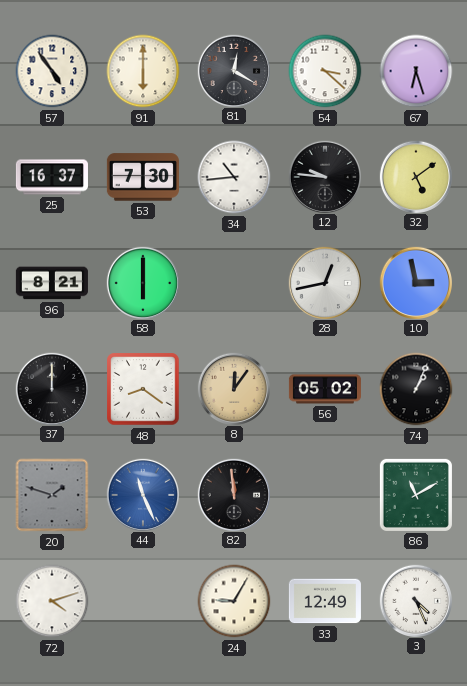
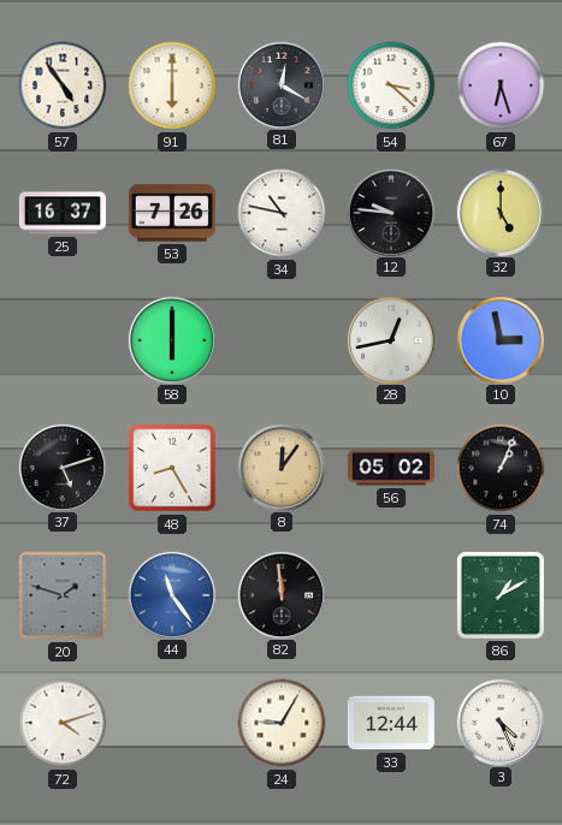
53: 7:30 -> 7:26
34: 10:44 -> 10:47
32: 5:09 -> 5:00
96: 8:21 -> none
37: 12:00 -> 5:12
48: 8:21 -> 8:25
44: 11:26 -> 11:24
86: 11:10 -> 1:10
33: 12:49 -> 12:44
